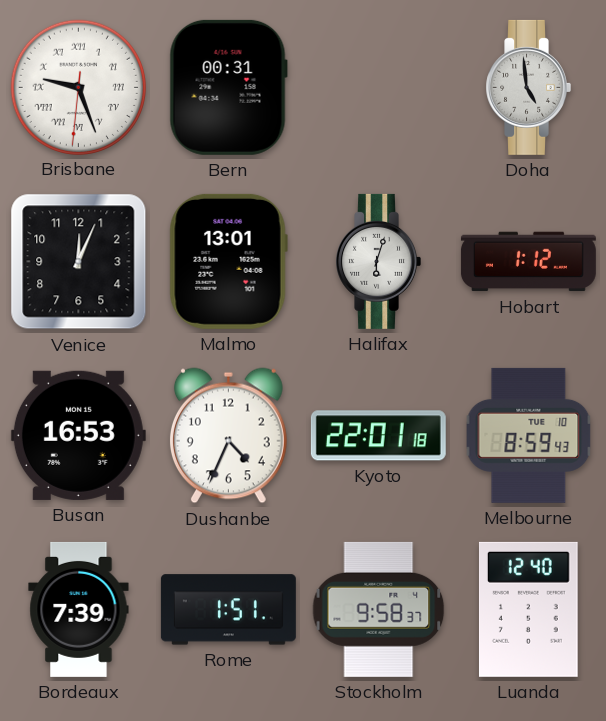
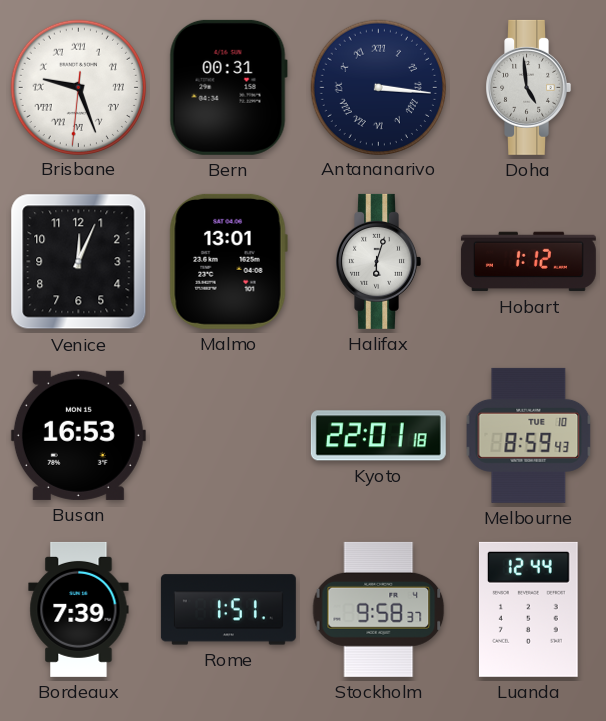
Antananarivo: none -> 3:16
Dushanbe: 4:34 -> none
Luanda: 12:40 -> 12:44
